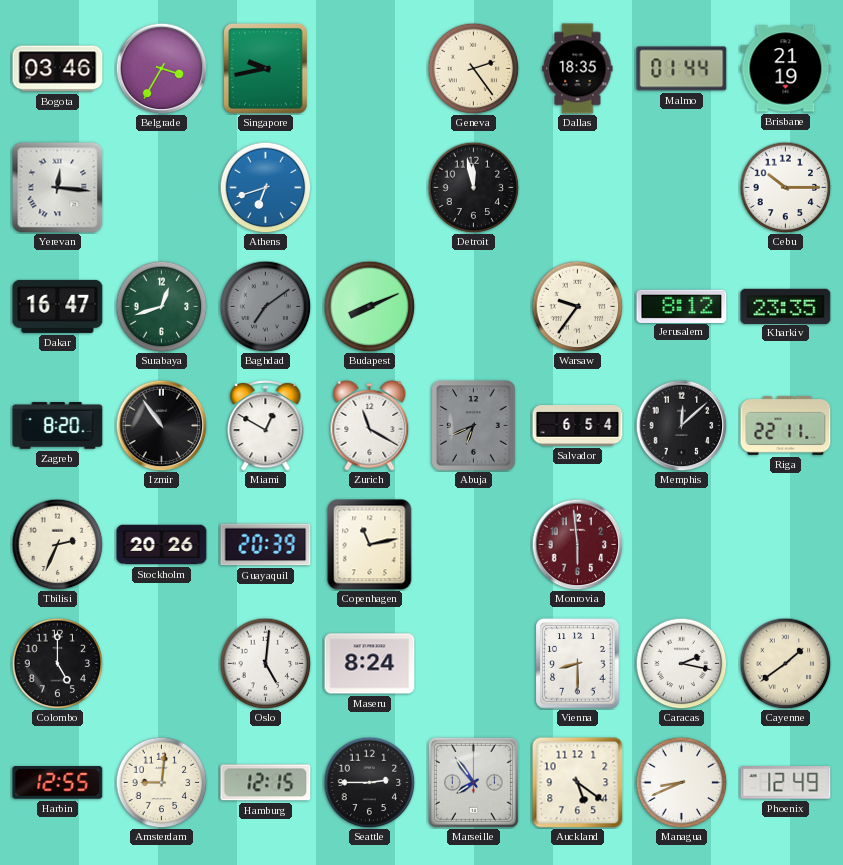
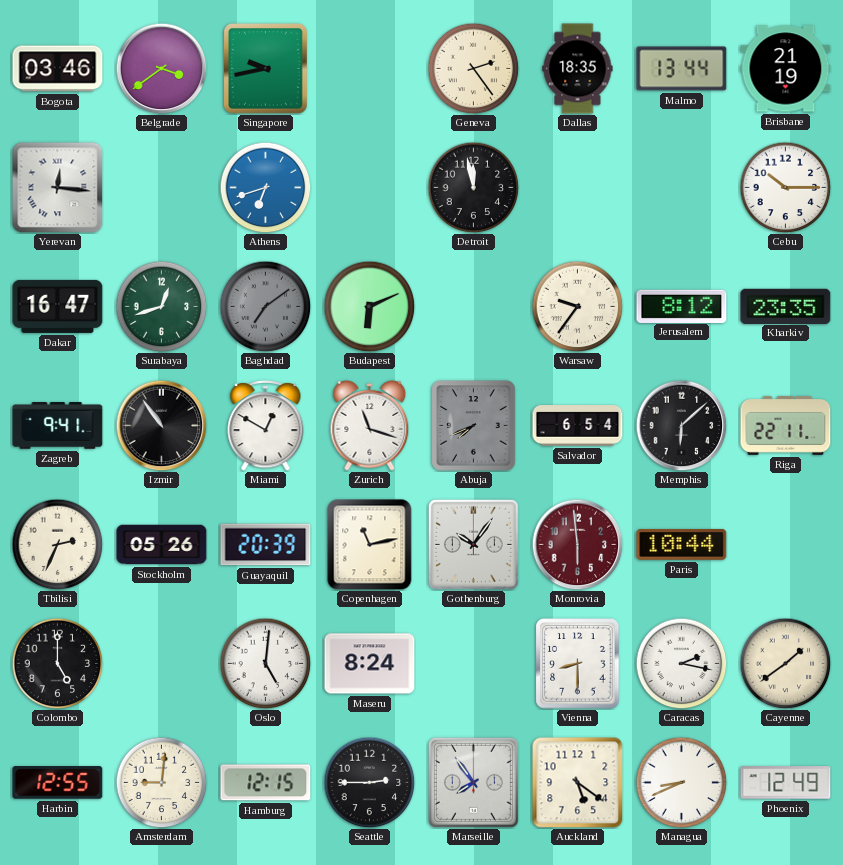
Belgrade: 3:35 -> 3:39
Malmo: 01:44 -> 13:44
Budapest: 8:11 -> 6:11
Zagreb: 8:20 -> 9:41
Zurich: 11:20 -> 11:18
Abuja: 6:41 -> 7:41
Memphis: 12:08 -> 6:08
Stockholm: 20:26 -> 05:26
Gothenburg: none -> 10:06
Paris: none -> 10:44
